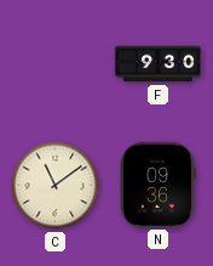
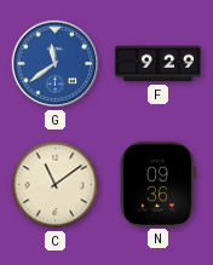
G: none -> 11:39
F: 9:30 -> 9:29
